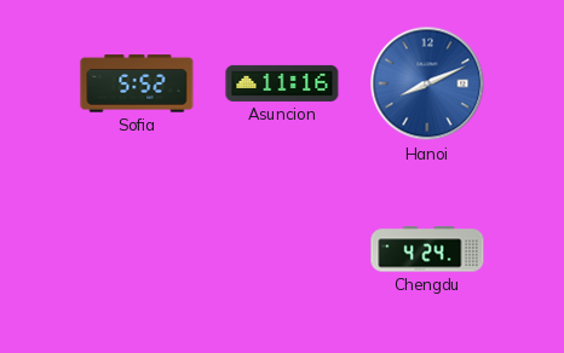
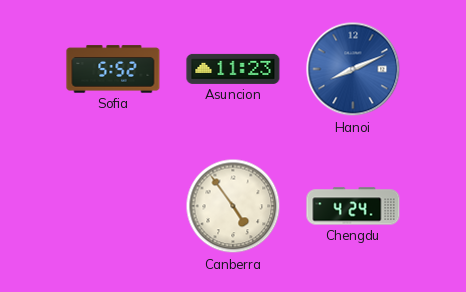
Asuncion: 11:16 -> 11:23
Canberra: none -> 4:54
